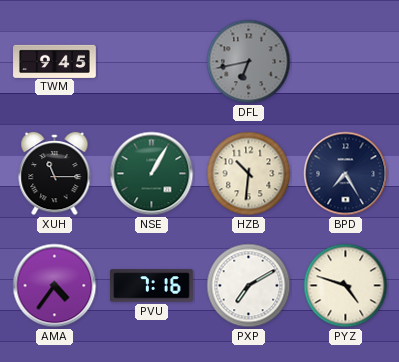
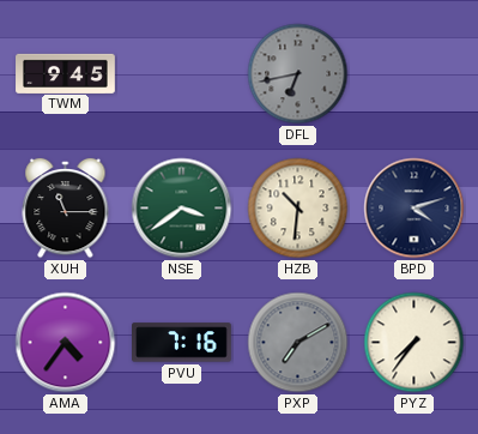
NSE: 1:05 -> 3:39
BPD: 7:25 -> 4:12
PXP dial: white -> grey
PYZ: 4:48 -> 7:36
